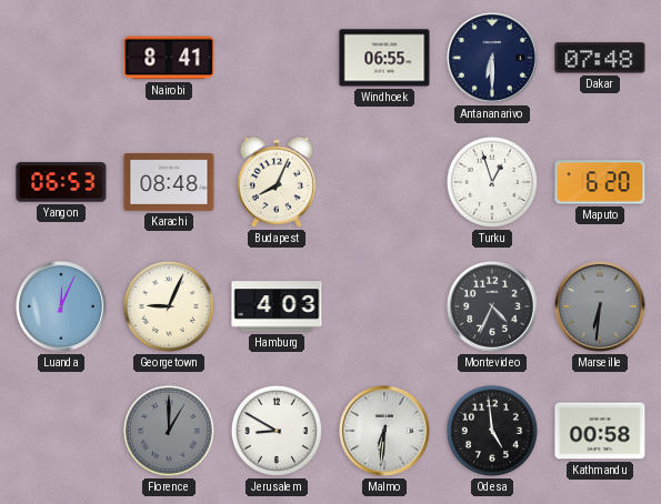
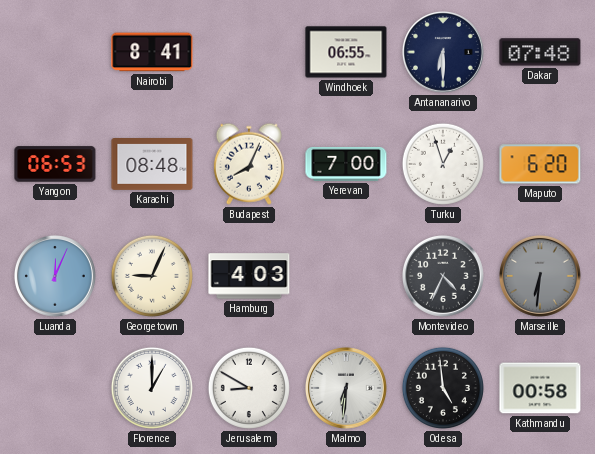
Yerevan: none -> 7:00
Florence dial: grey -> white
